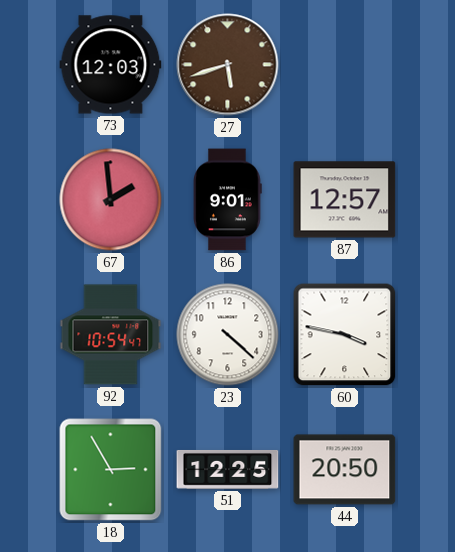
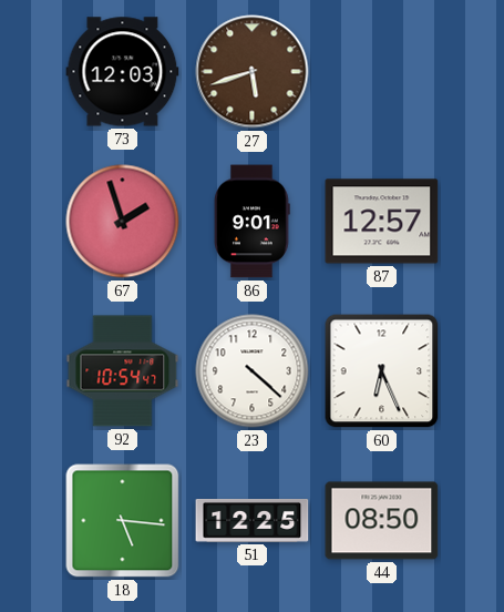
67: 1:59 -> 1:57
60: 3:47 -> 6:26
18: 2:55 -> 5:16
44: 20:50 -> 08:50
